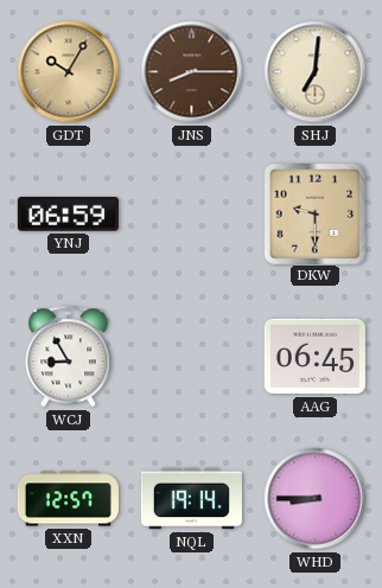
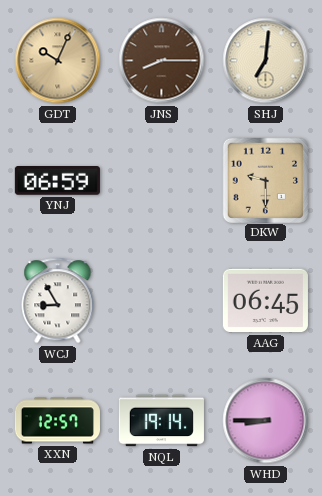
GDT: 10:05 -> 10:04
